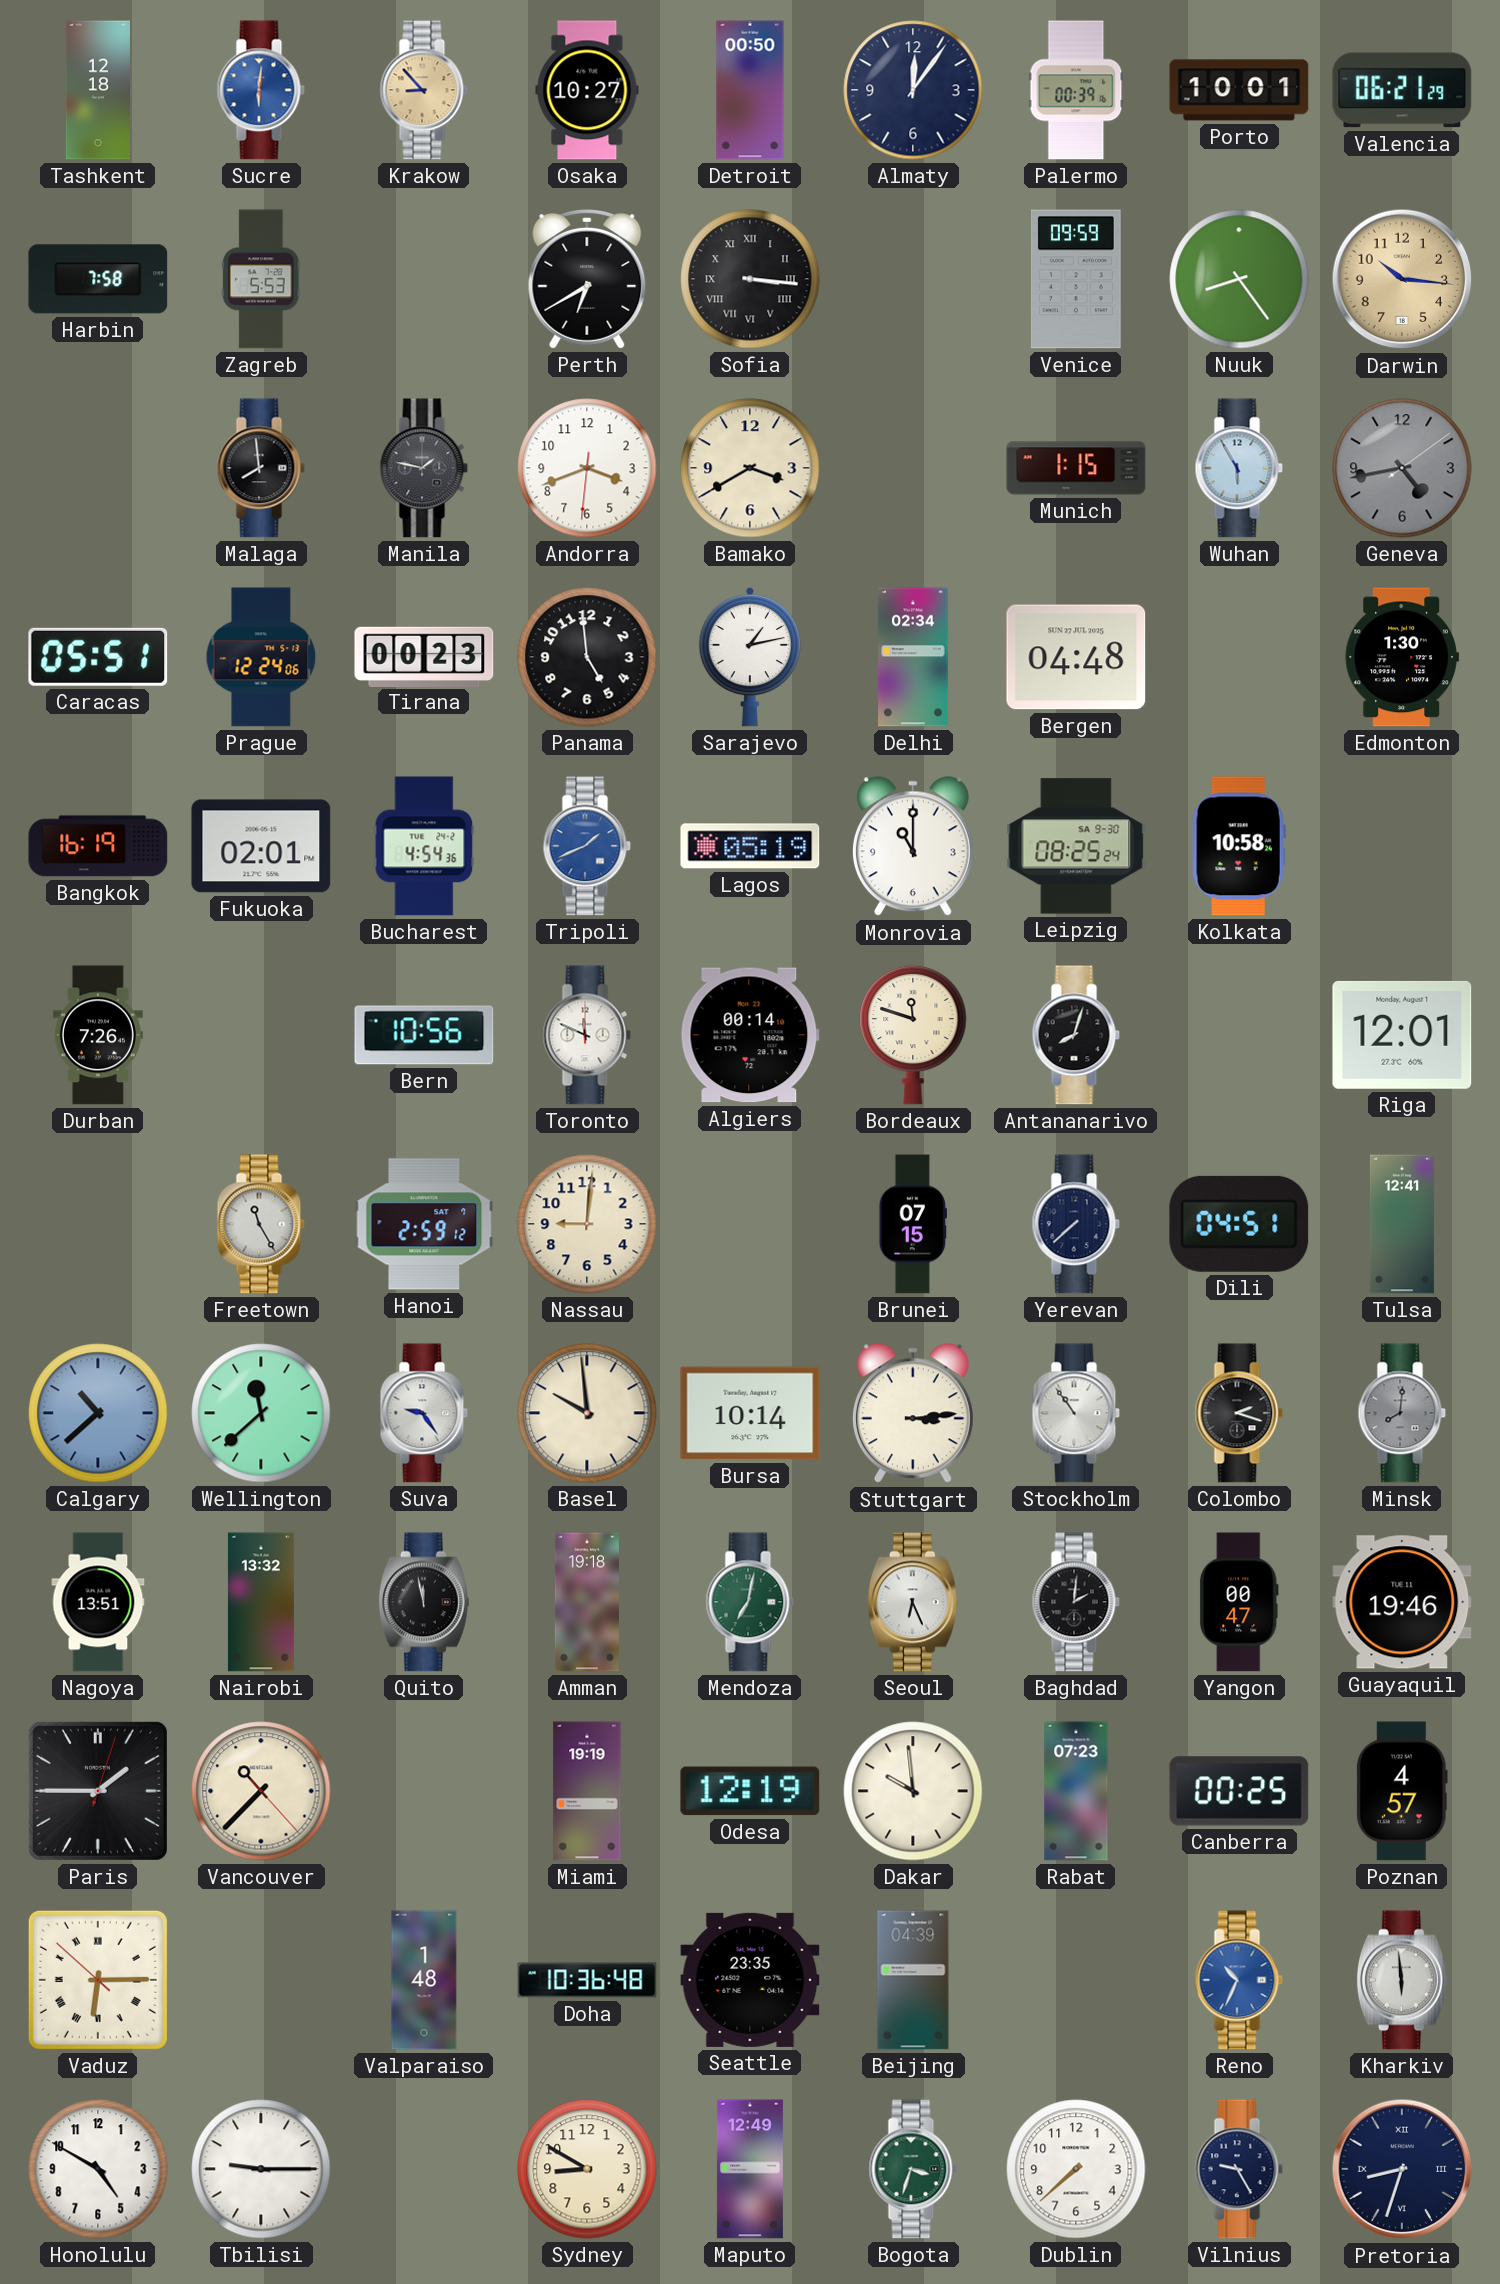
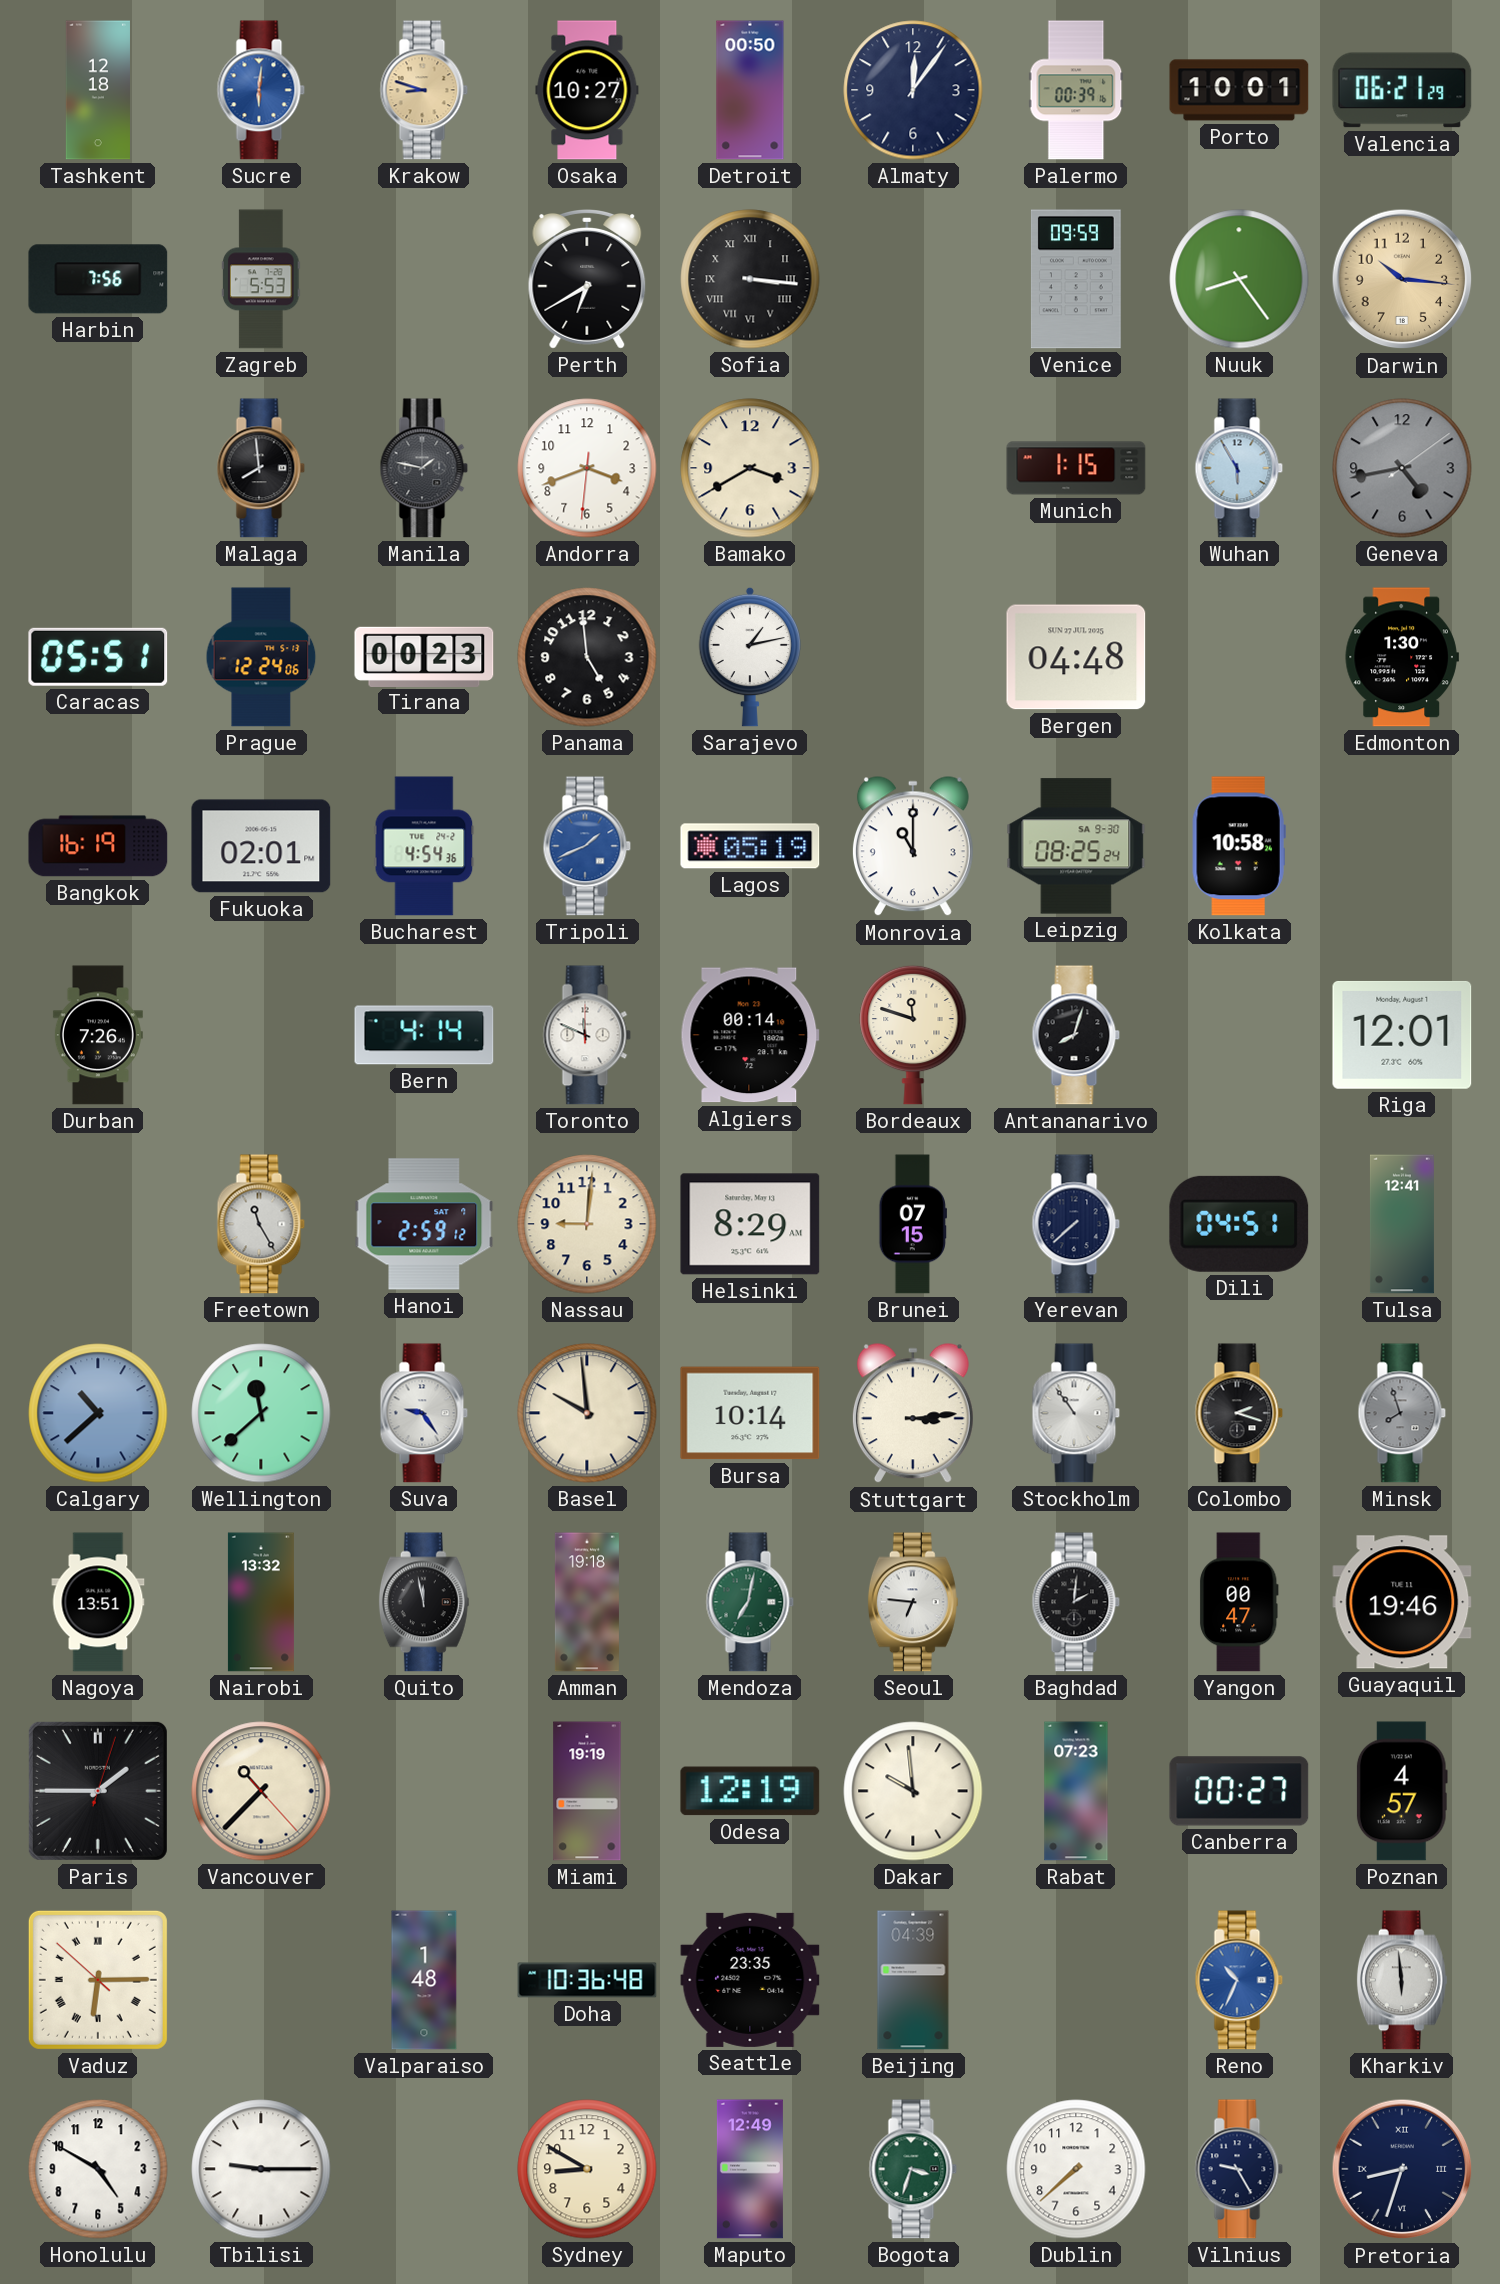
Krakow: 8:53 -> 8:48
Harbin: 7:58 -> 7:56
Delhi: 02:34 -> none
Bern: 10:56 -> 4:14
Helsinki: none -> 8:29
Minsk: 8:01 -> 7:57
Seoul: 6:26 -> 6:46
Canberra: 00:25 -> 00:27
